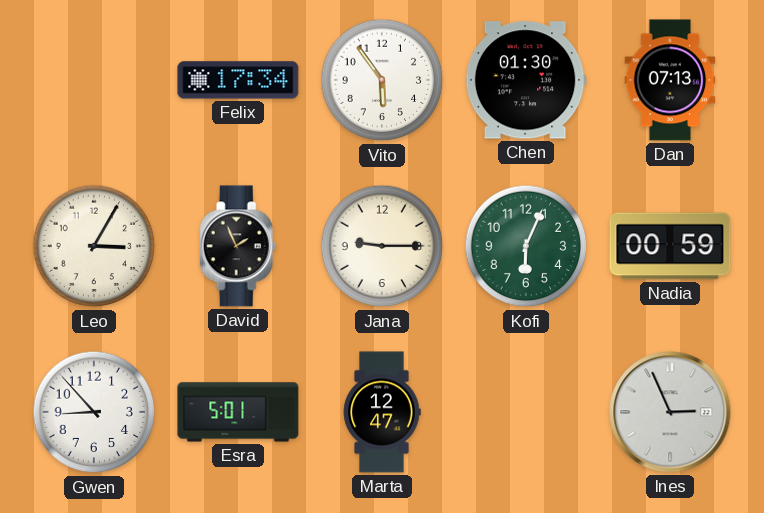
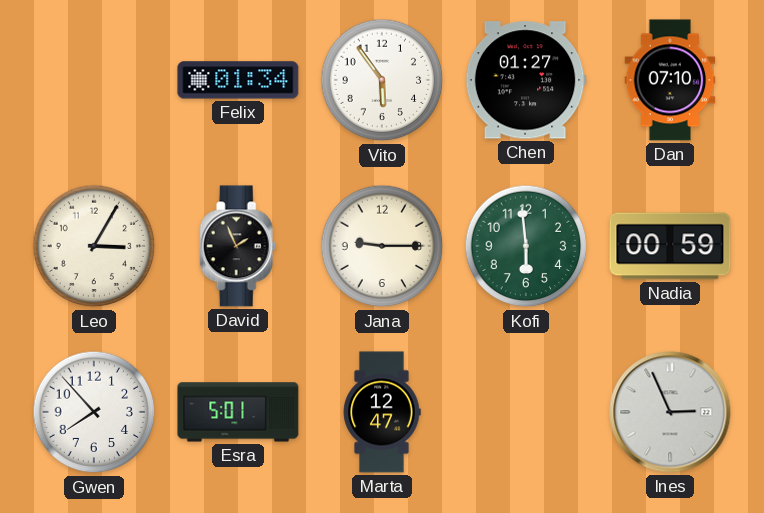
Felix: 17:34 -> 01:34
Chen: 01:30 -> 01:27
Dan: 07:13 -> 07:10
Kofi: 6:04 -> 5:59
Gwen: 8:53 -> 7:53
